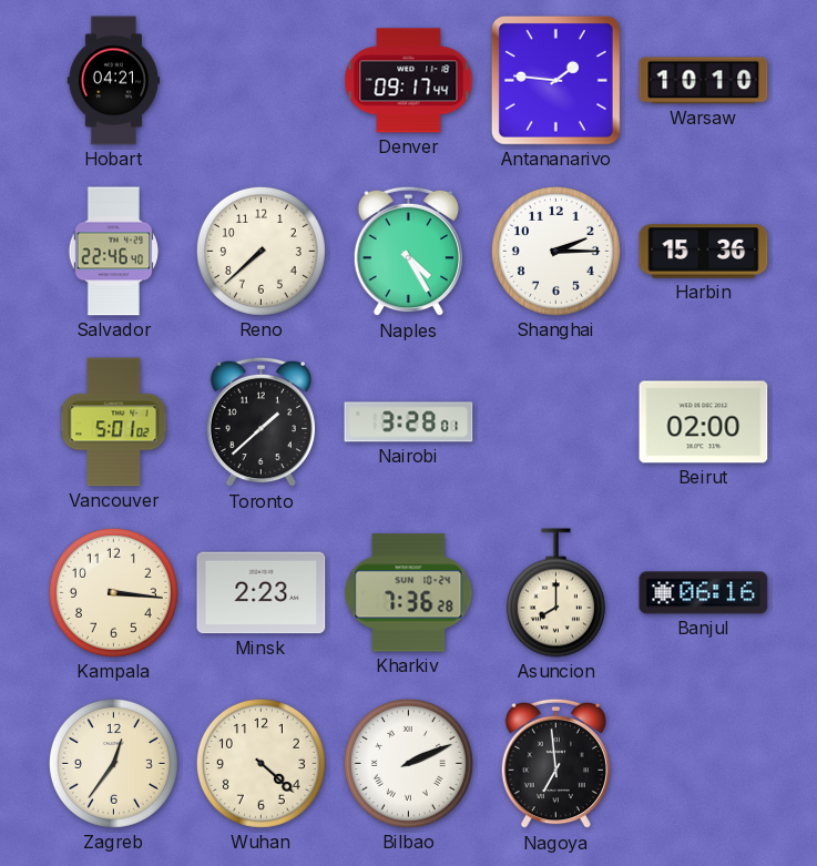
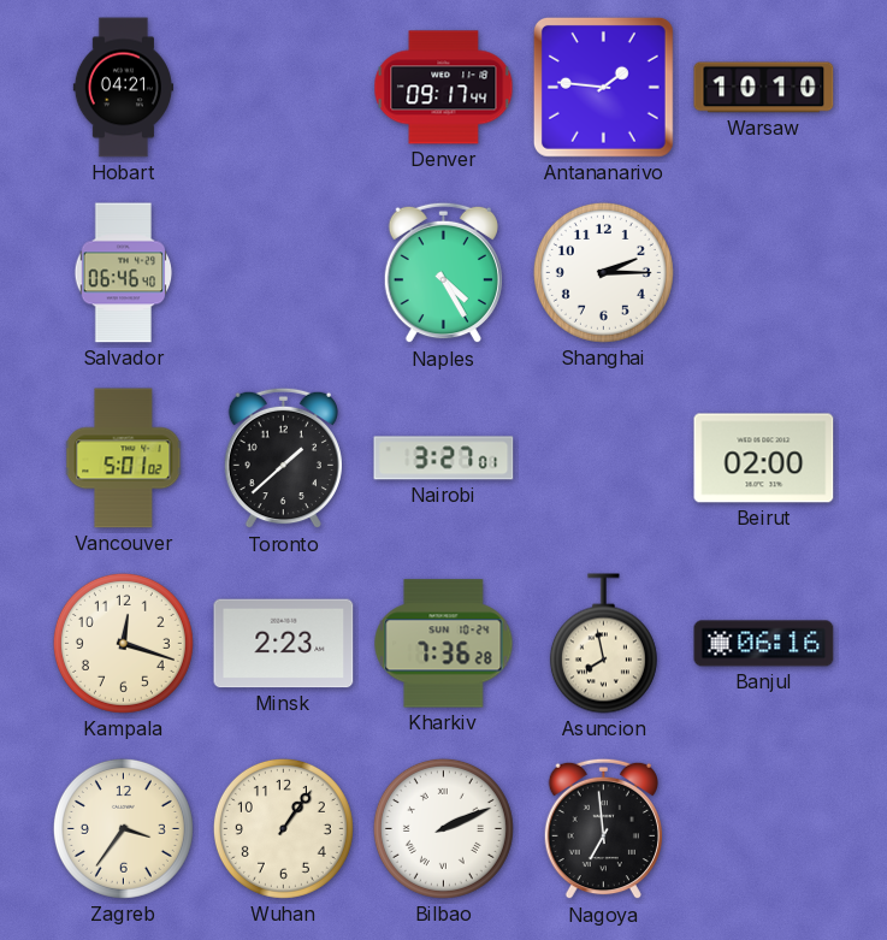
Salvador: 22:46 -> 06:46
Reno: 7:38 -> none
Harbin: 15:36 -> none
Nairobi: 3:28 -> 3:27
Kampala: 3:16 -> 12:18
Asuncion: 8:00 -> 7:58
Zagreb: 12:36 -> 3:36
Wuhan: 4:22 -> 1:06
